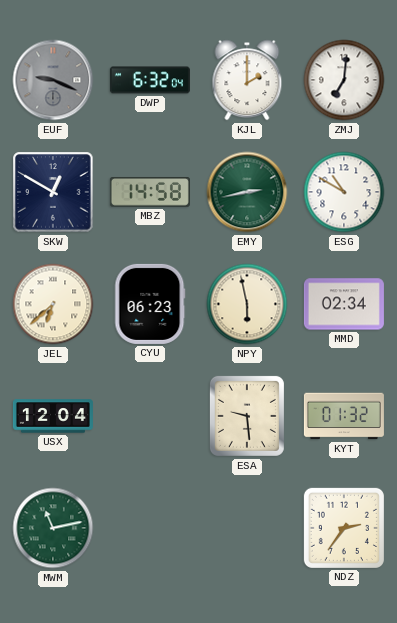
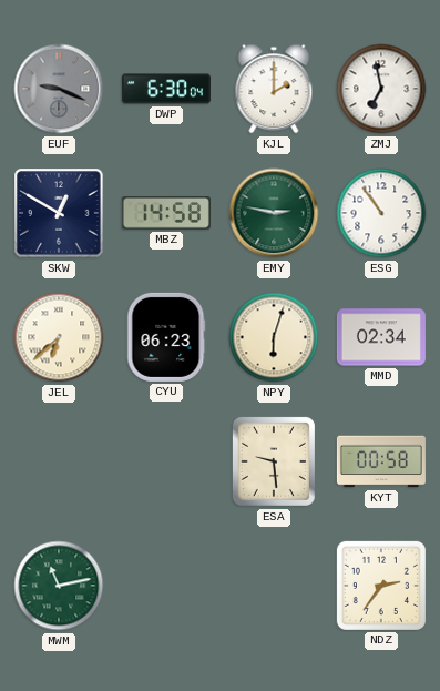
DWP: 6:32 -> 6:30
ZMJ: 7:01 -> 6:58
EMY: 2:43 -> 2:47
ESG: 10:50 -> 10:54
NPY: 5:58 -> 6:03
USX: 12:04 -> none
KYT: 01:32 -> 00:58
